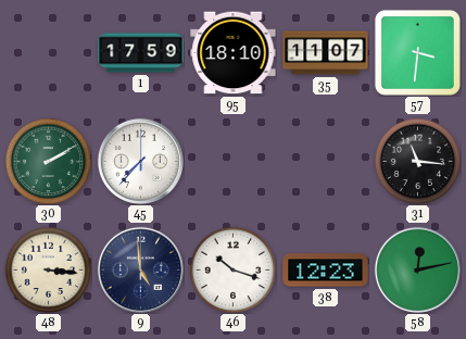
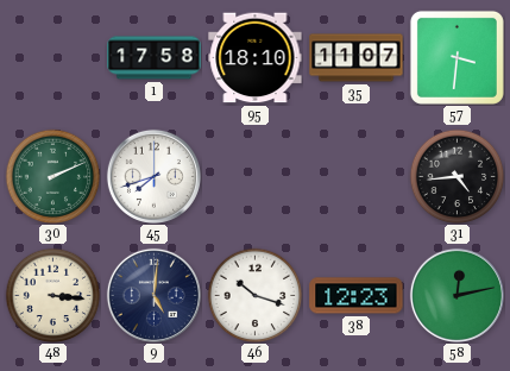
1: 17:59 -> 17:58
30: 2:10 -> 2:11
45: 7:37 -> 7:42
31: 11:16 -> 4:44
9: 4:59 -> 5:01
